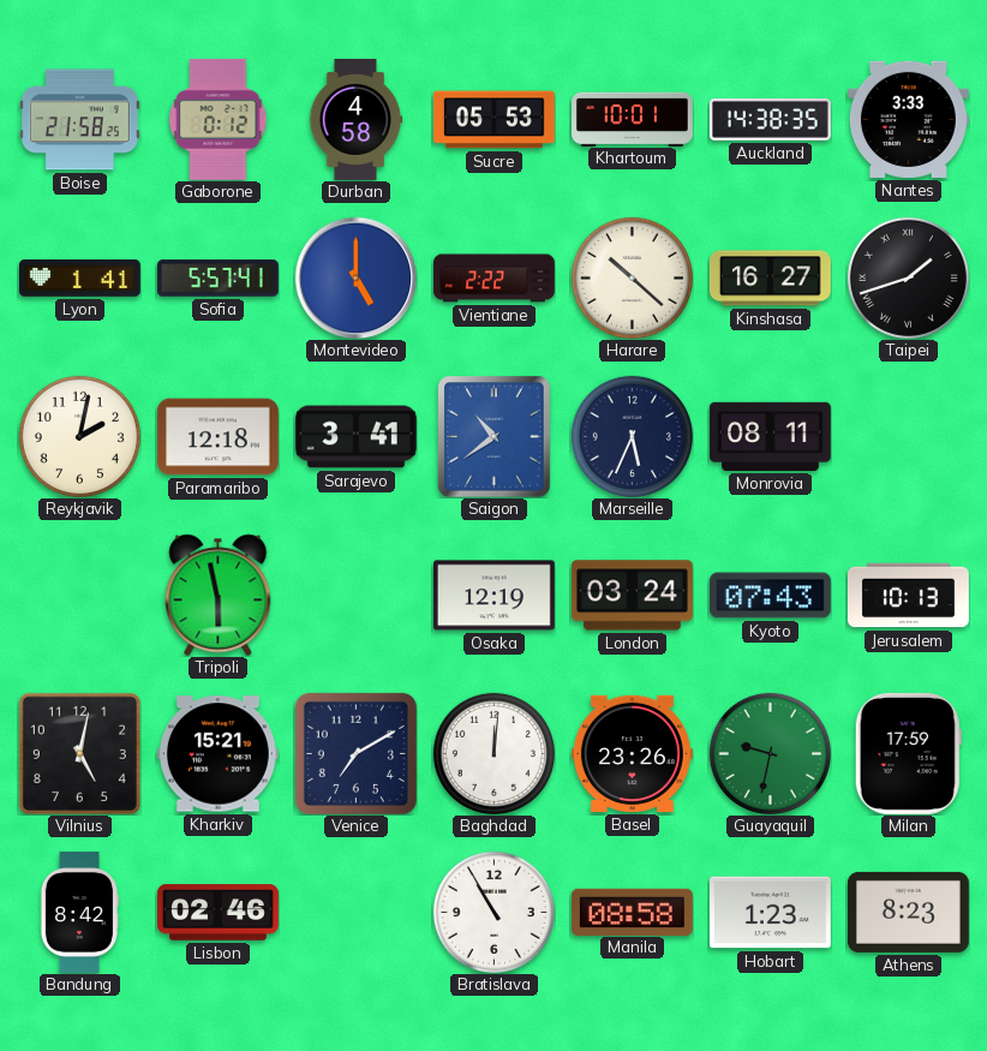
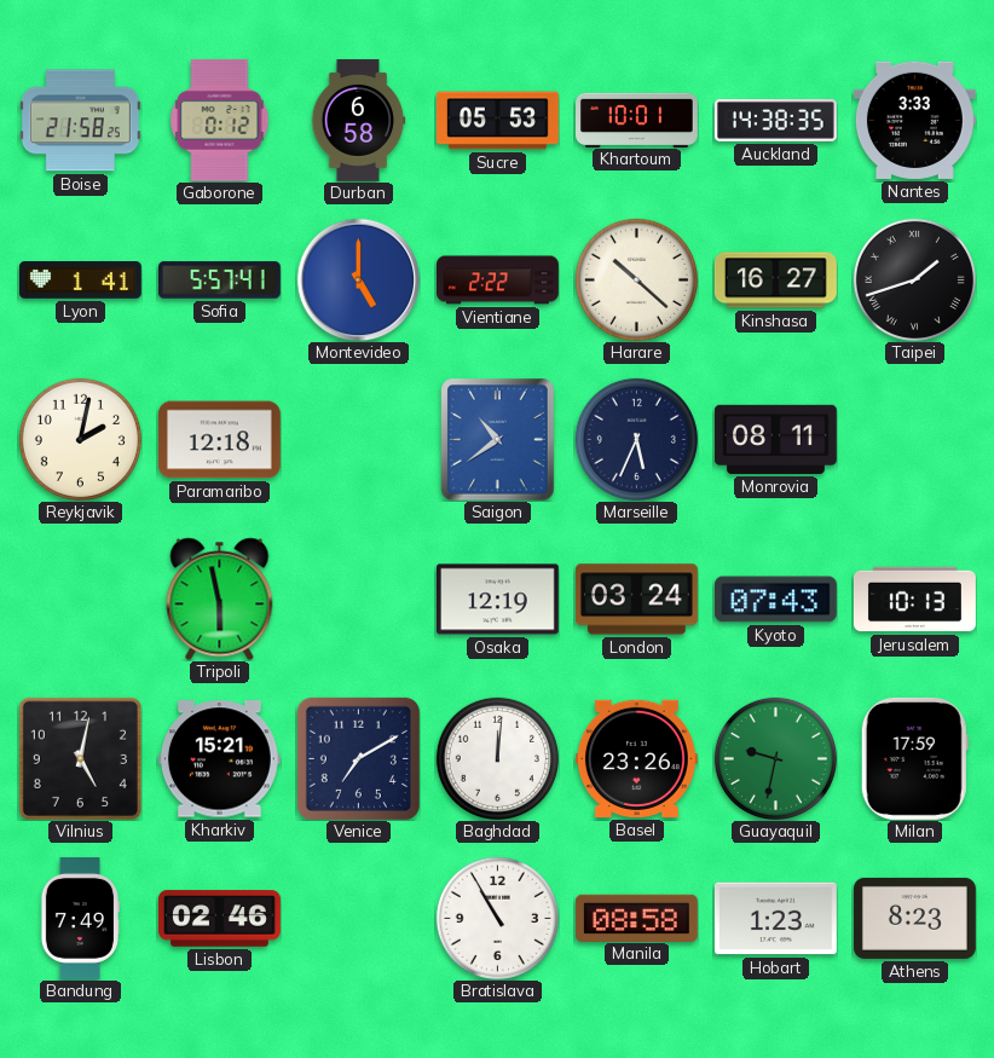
Durban: 4:58 -> 6:58
Sarajevo: 3:41 -> none
Bandung: 8:42 -> 7:49
